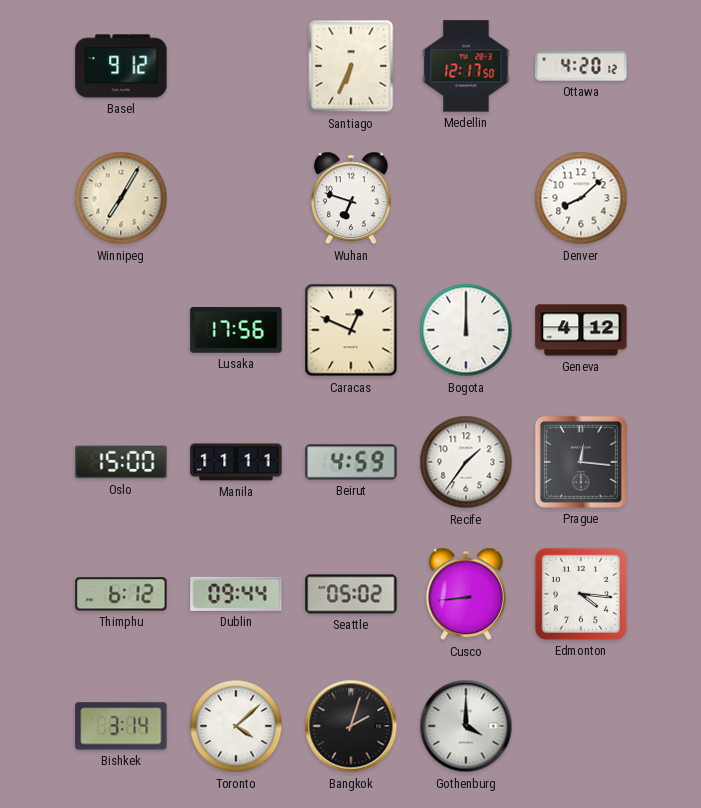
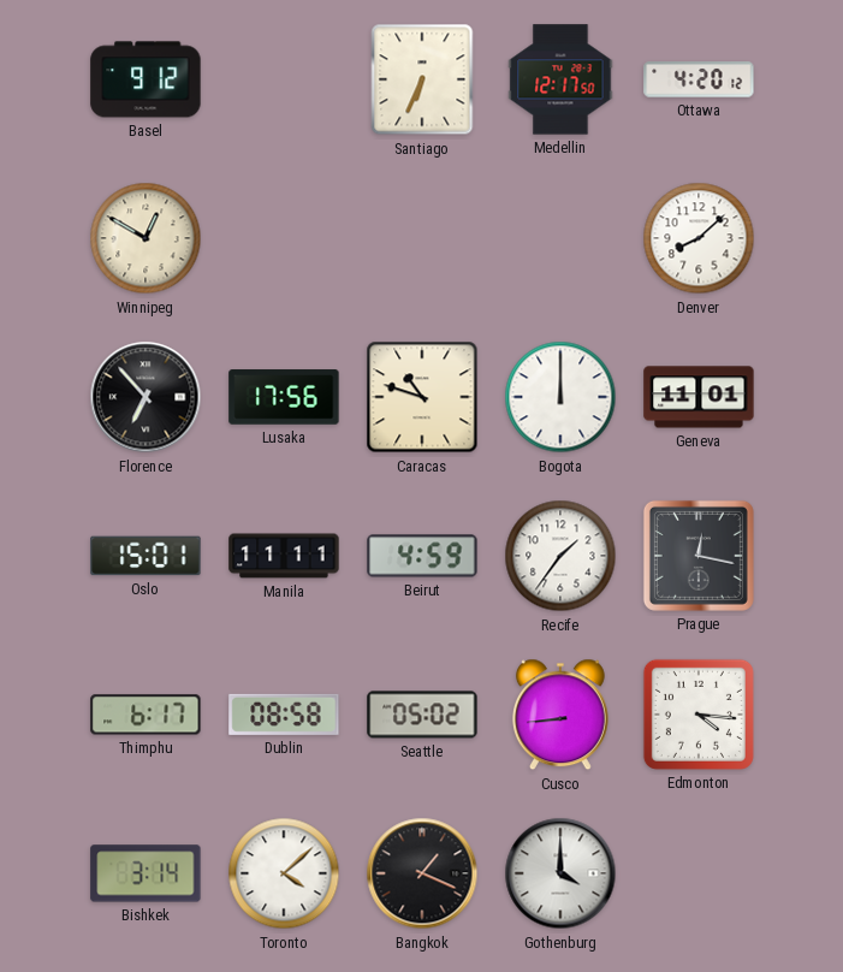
Winnipeg: 7:05 -> 12:50
Wuhan: 6:48 -> none
Florence: none -> 6:53
Caracas: 12:49 -> 10:48
Geneva: 4:12 -> 11:01
Oslo: 15:00 -> 15:01
Prague: 12:16 -> 12:17
Thimphu: 6:12 -> 6:17
Dublin: 09:44 -> 08:58
Bangkok: 2:03 -> 1:19
